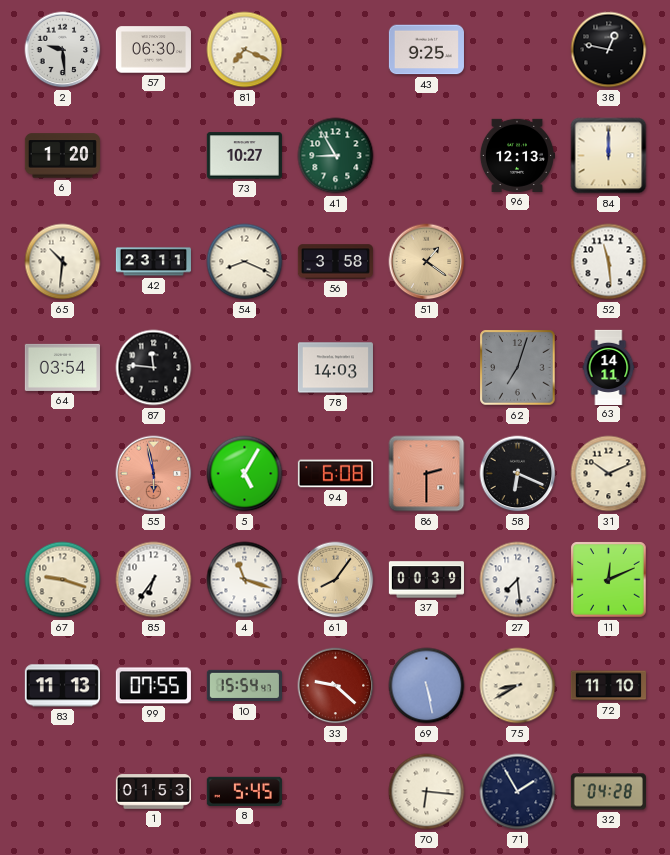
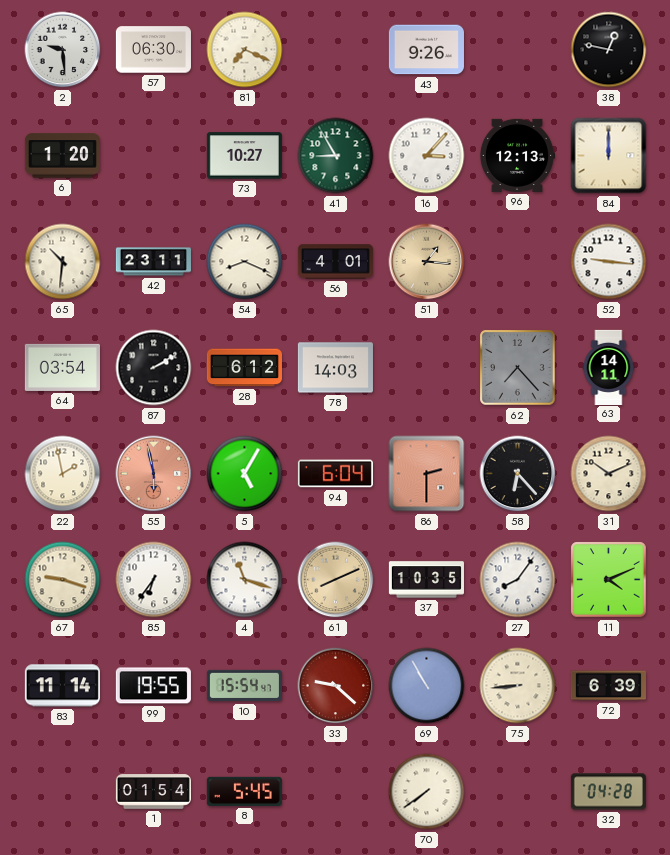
43: 9:25 -> 9:26
16: none -> 3:07
56: 3:58 -> 4:01
51: 1:21 -> 1:16
52: 11:29 -> 9:16
87: 11:46 -> 2:10
28: none -> 6:12
62: 7:03 -> 7:23
22: none -> 1:58
94: 6:08 -> 6:04
58: 6:19 -> 6:23
61: 8:06 -> 8:11
37: 00:39 -> 10:35
27: 7:29 -> 8:06
11: 12:11 -> 4:11
83: 11:13 -> 11:14
99: 07:55 -> 19:55
69: 5:28 -> 10:55
75: 8:40 -> 8:44
72: 11:10 -> 6:39
1: 01:53 -> 01:54
70: 6:16 -> 7:39
71: 1:55 -> none
